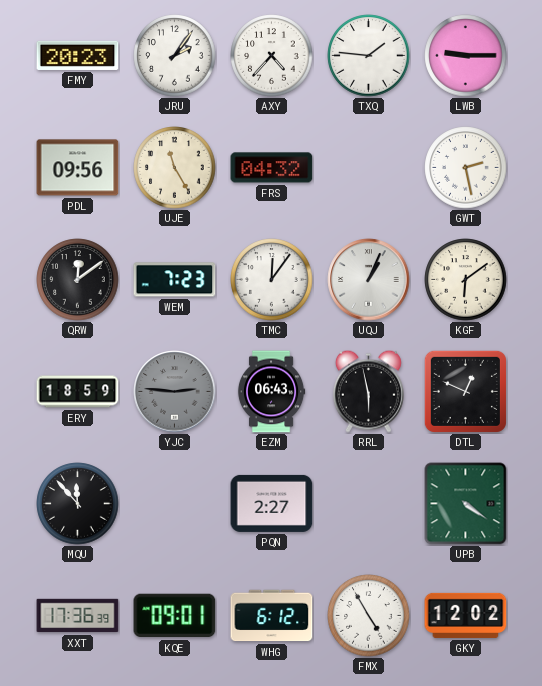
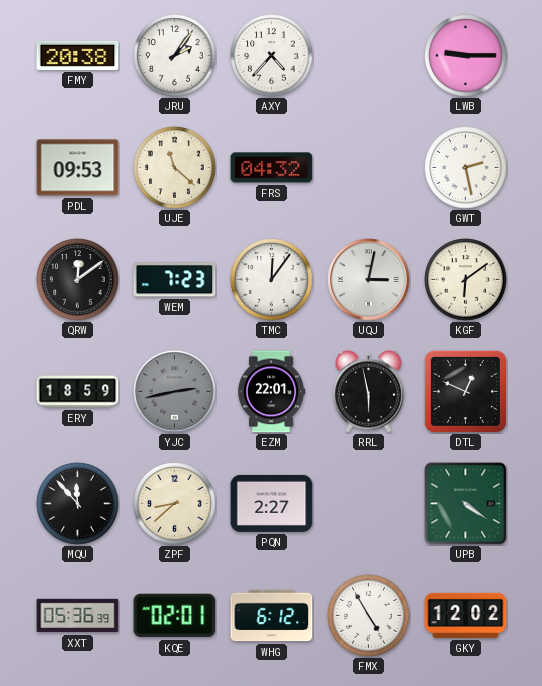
FMY: 20:23 -> 20:38
TXQ: 1:46 -> none
PDL: 09:56 -> 09:53
UJE: 11:25 -> 11:22
UQJ: 1:04 -> 3:02
YJC: 2:46 -> 2:43
EZM: 06:43 -> 22:01
ZPF: none -> 8:38
XXT: 17:36 -> 05:36
KQE: 09:01 -> 02:01
